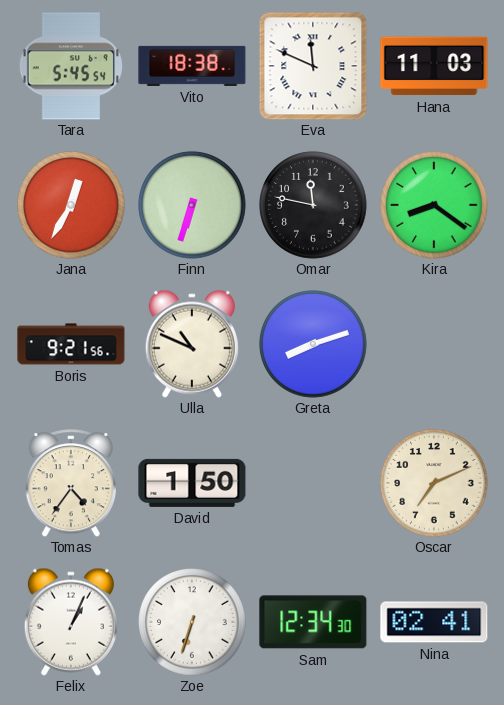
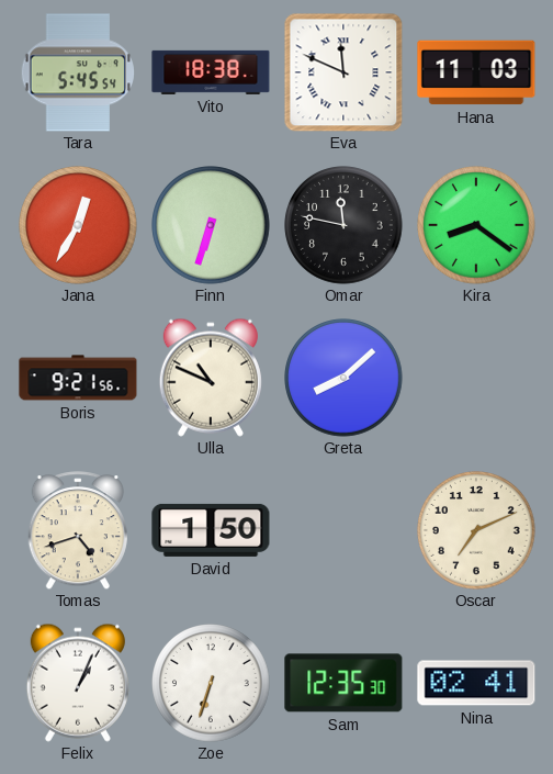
Greta: 8:12 -> 8:08
Tomas: 4:36 -> 4:42
Sam: 12:34 -> 12:35
